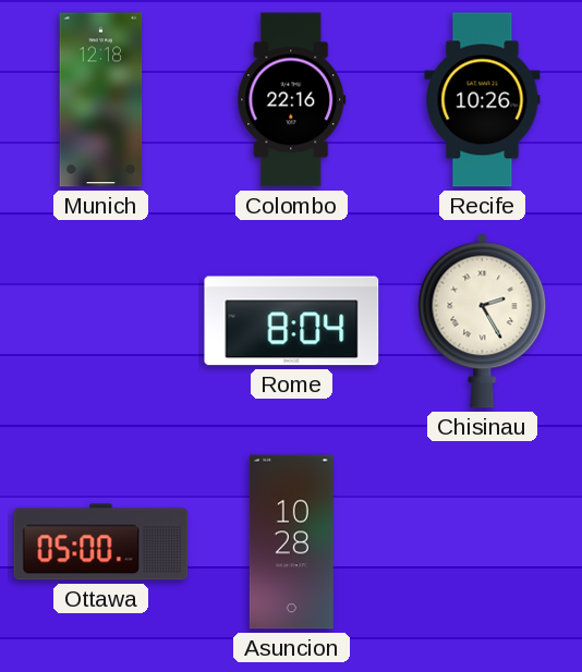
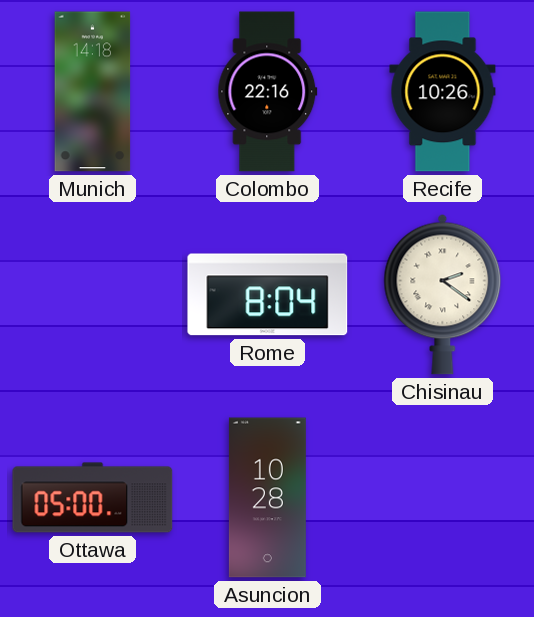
Munich: 12:18 -> 14:18
Chisinau: 2:25 -> 2:21
